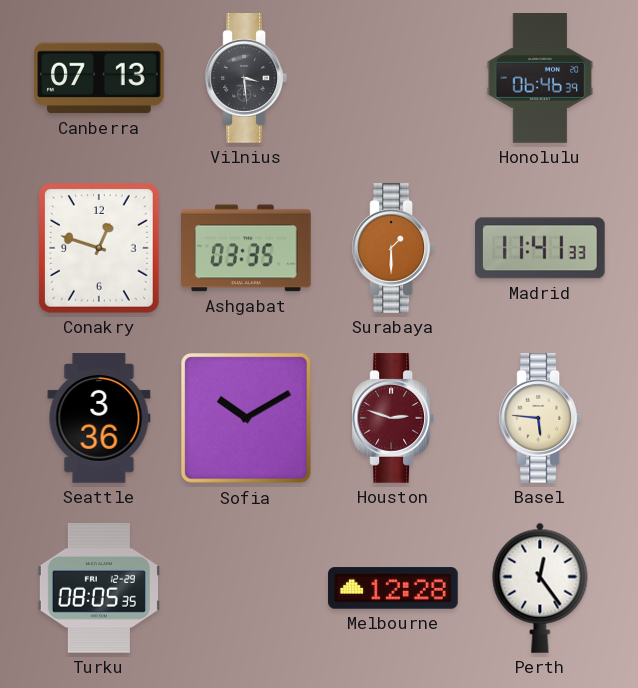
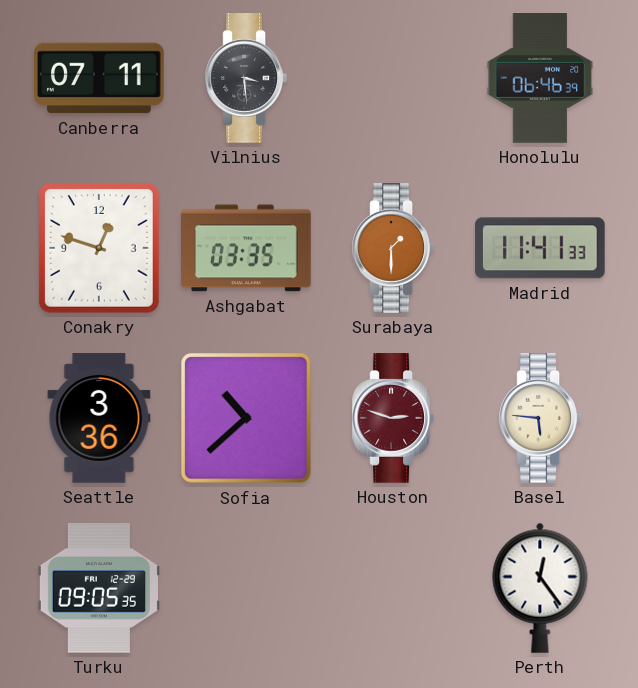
Canberra: 07:13 -> 07:11
Sofia: 10:10 -> 10:38
Turku: 08:05 -> 09:05
Melbourne: 12:28 -> none
